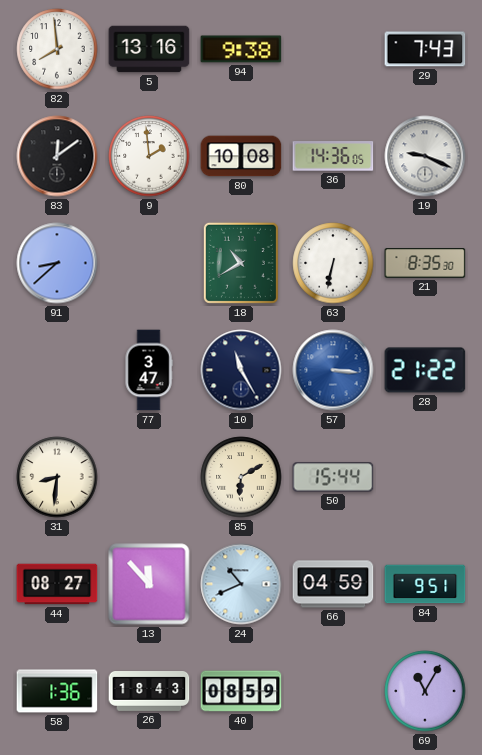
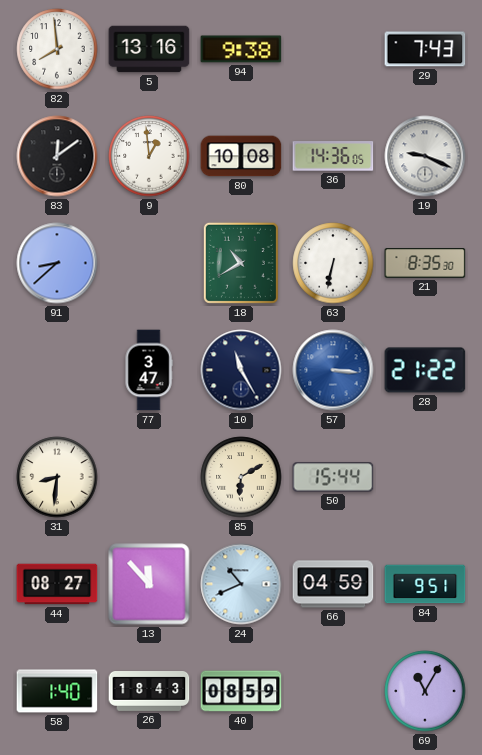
9: 1:59 -> 12:59
58: 1:36 -> 1:40
